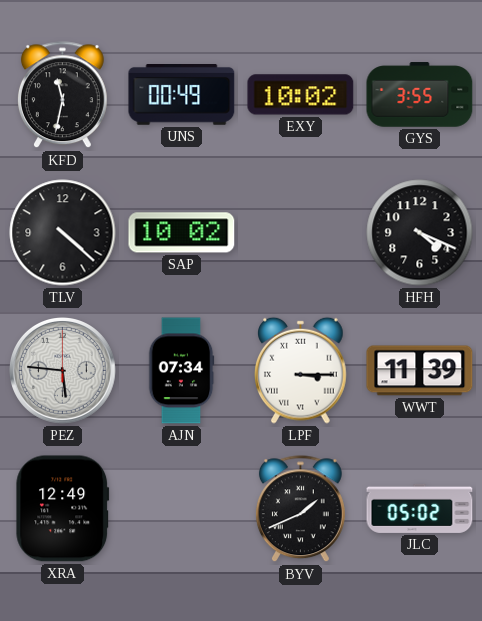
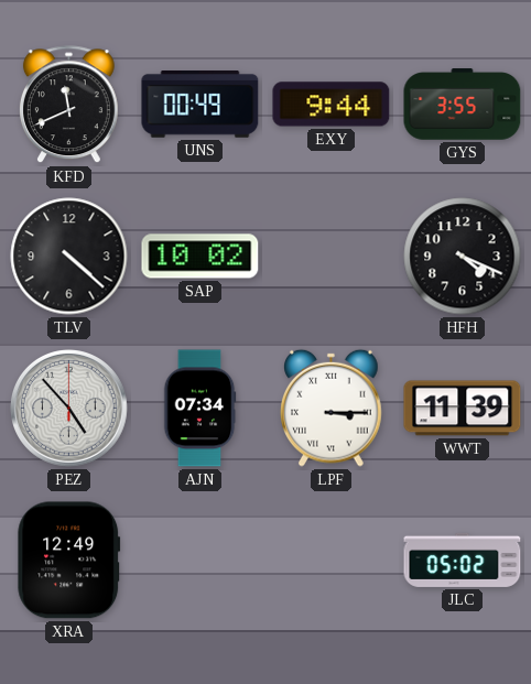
KFD: 11:32 -> 11:41
EXY: 10:02 -> 9:44
PEZ: 5:46 -> 4:53
BYV: 1:41 -> none
